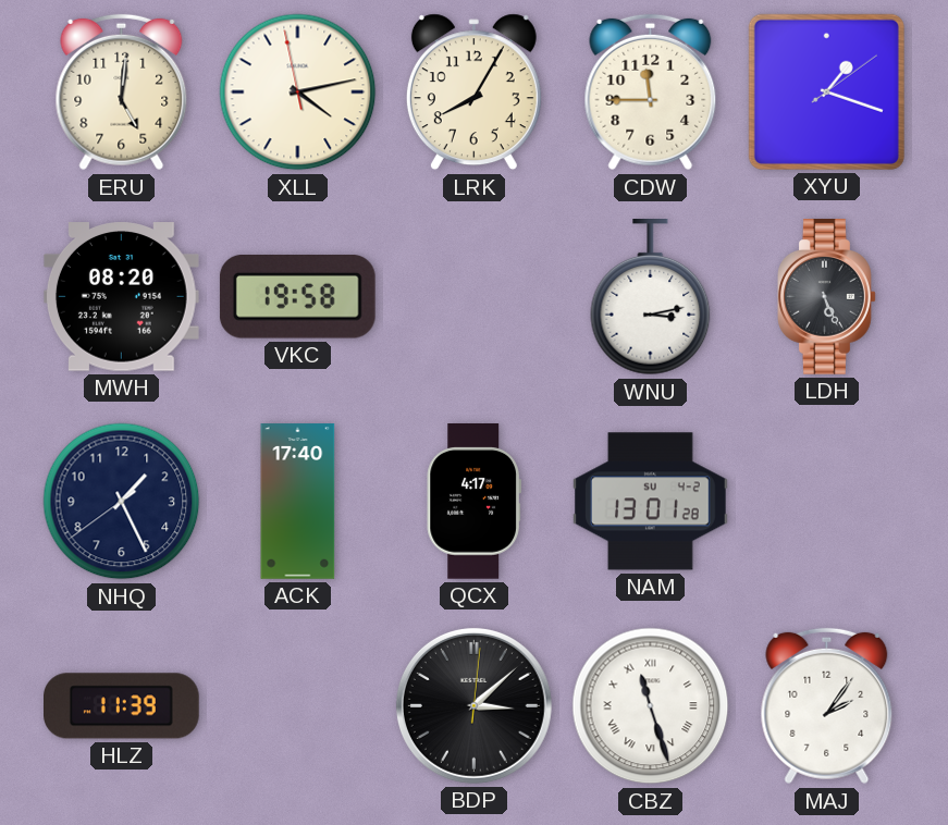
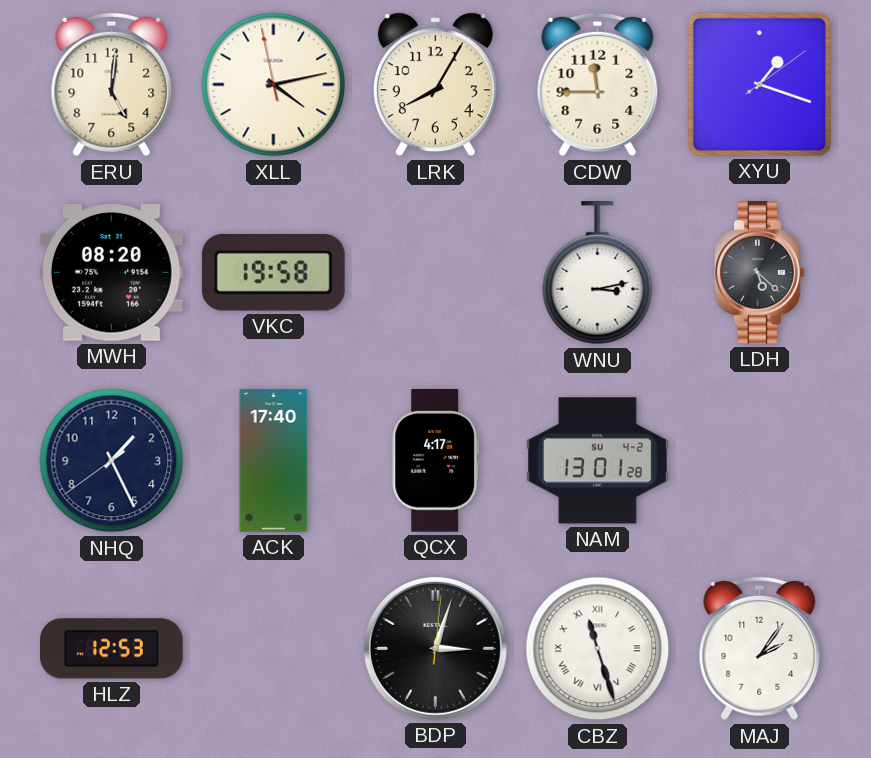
LDH: 5:26 -> 5:22
HLZ: 11:39 -> 12:53
BDP: 3:08 -> 3:03
